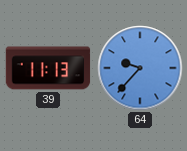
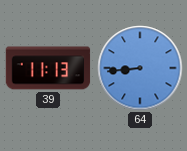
64: 9:37 -> 8:44
